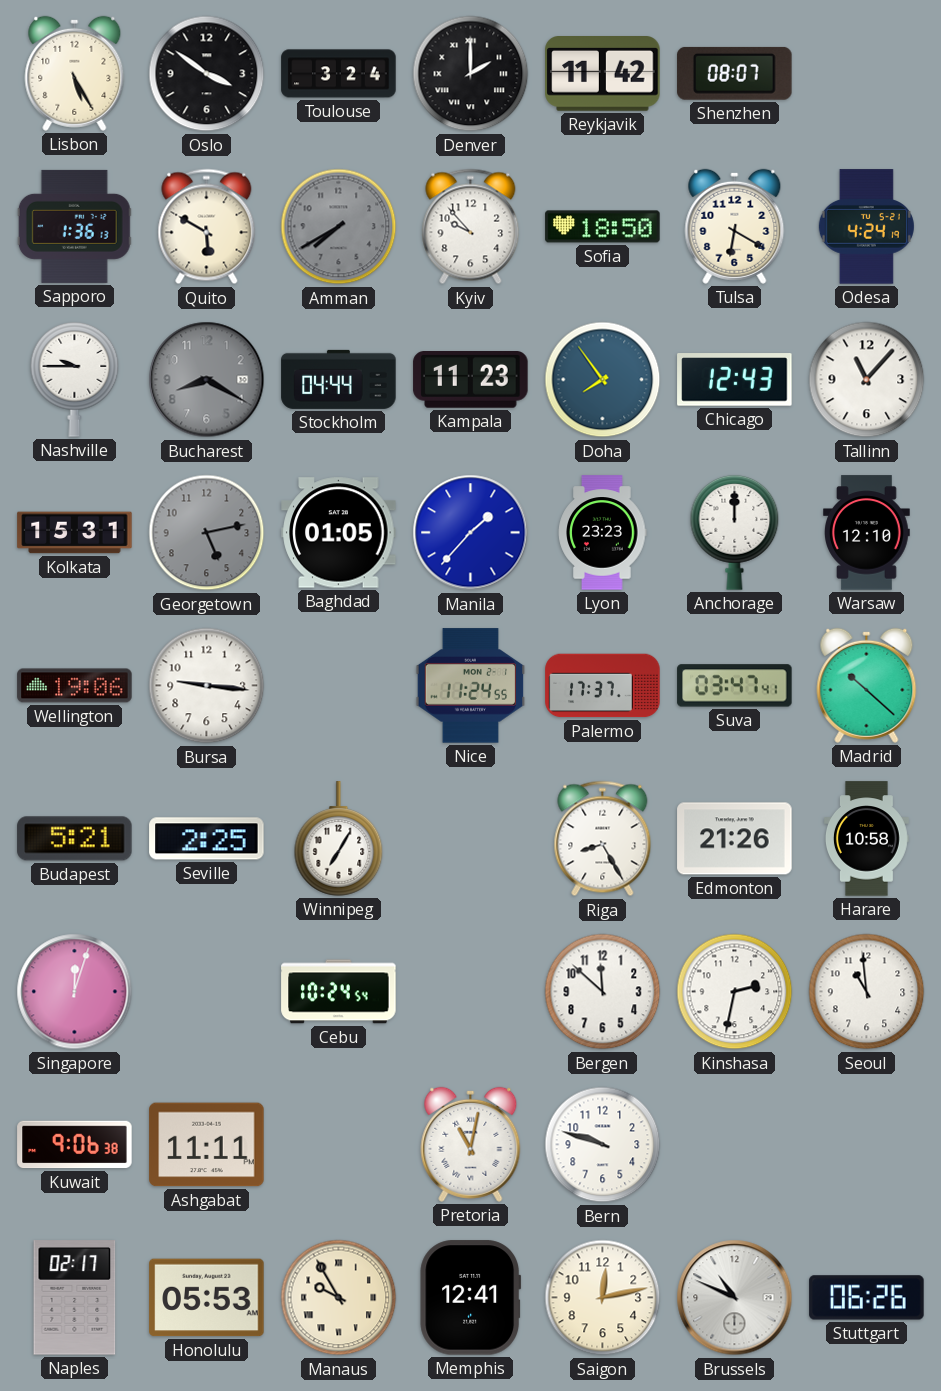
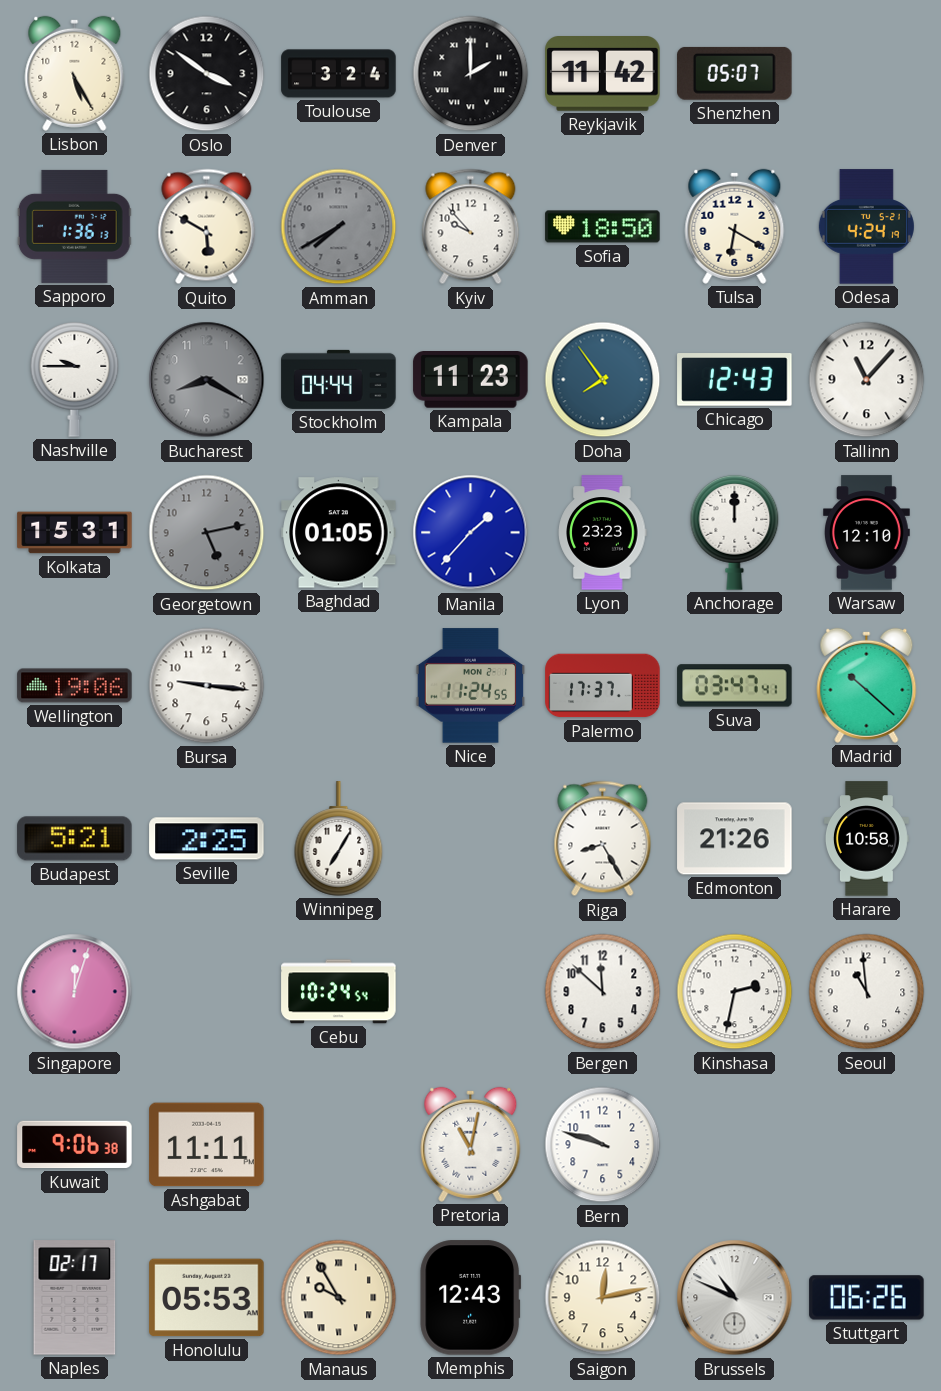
Shenzhen: 08:07 -> 05:07
Memphis: 12:41 -> 12:43
